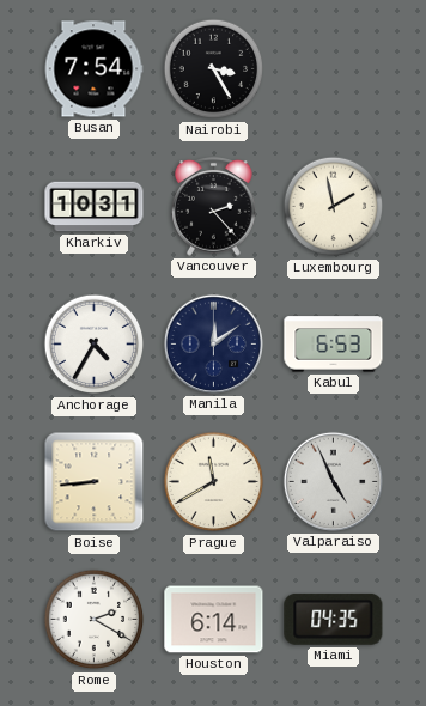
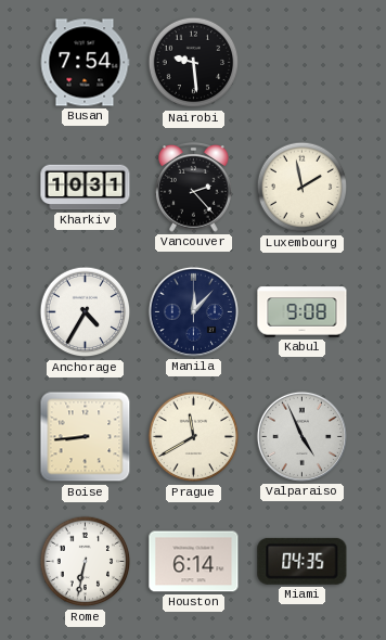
Nairobi: 3:25 -> 9:29
Manila: 12:09 -> 12:07
Kabul: 6:53 -> 9:08
Rome: 2:20 -> 6:32
